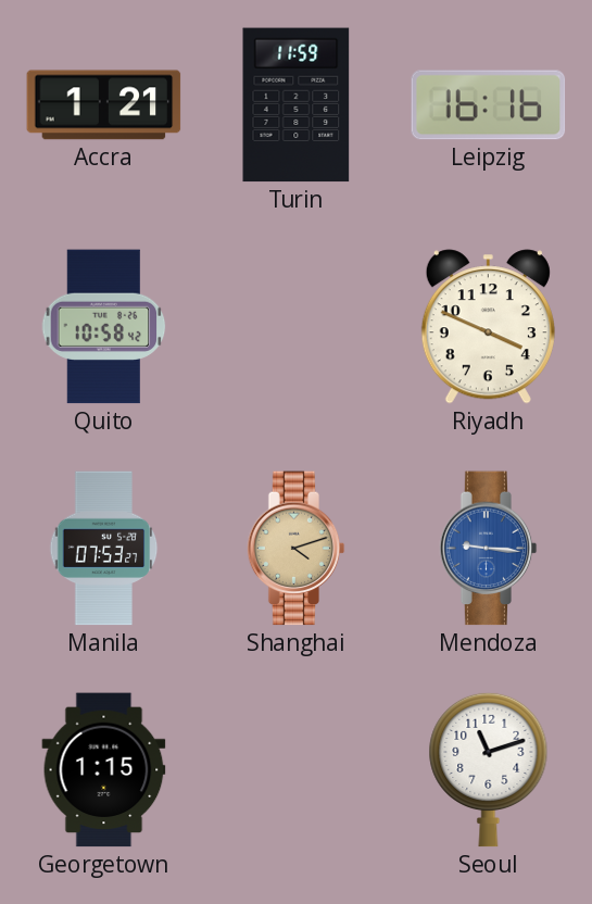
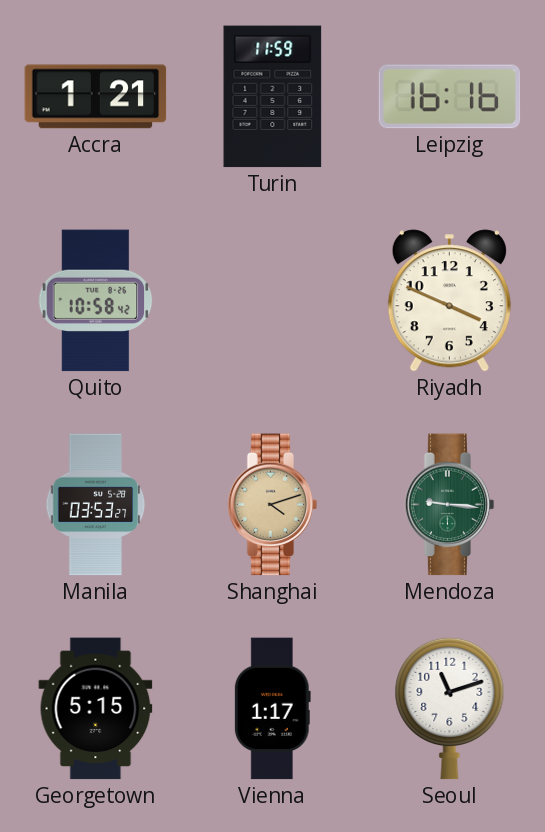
Manila: 07:53 -> 03:53
Mendoza dial: blue -> green
Georgetown: 1:15 -> 5:15
Vienna: none -> 1:17
